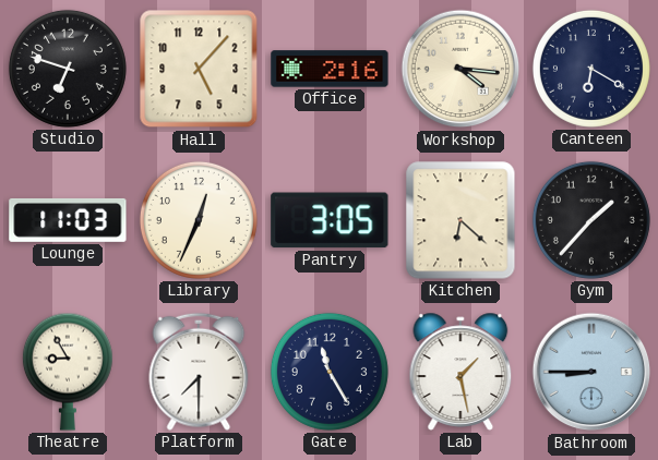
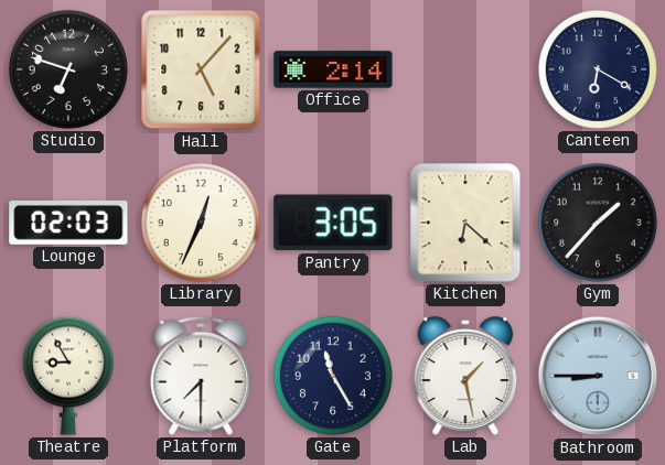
Office: 2:16 -> 2:14
Workshop: 4:16 -> none
Lounge: 11:03 -> 02:03
